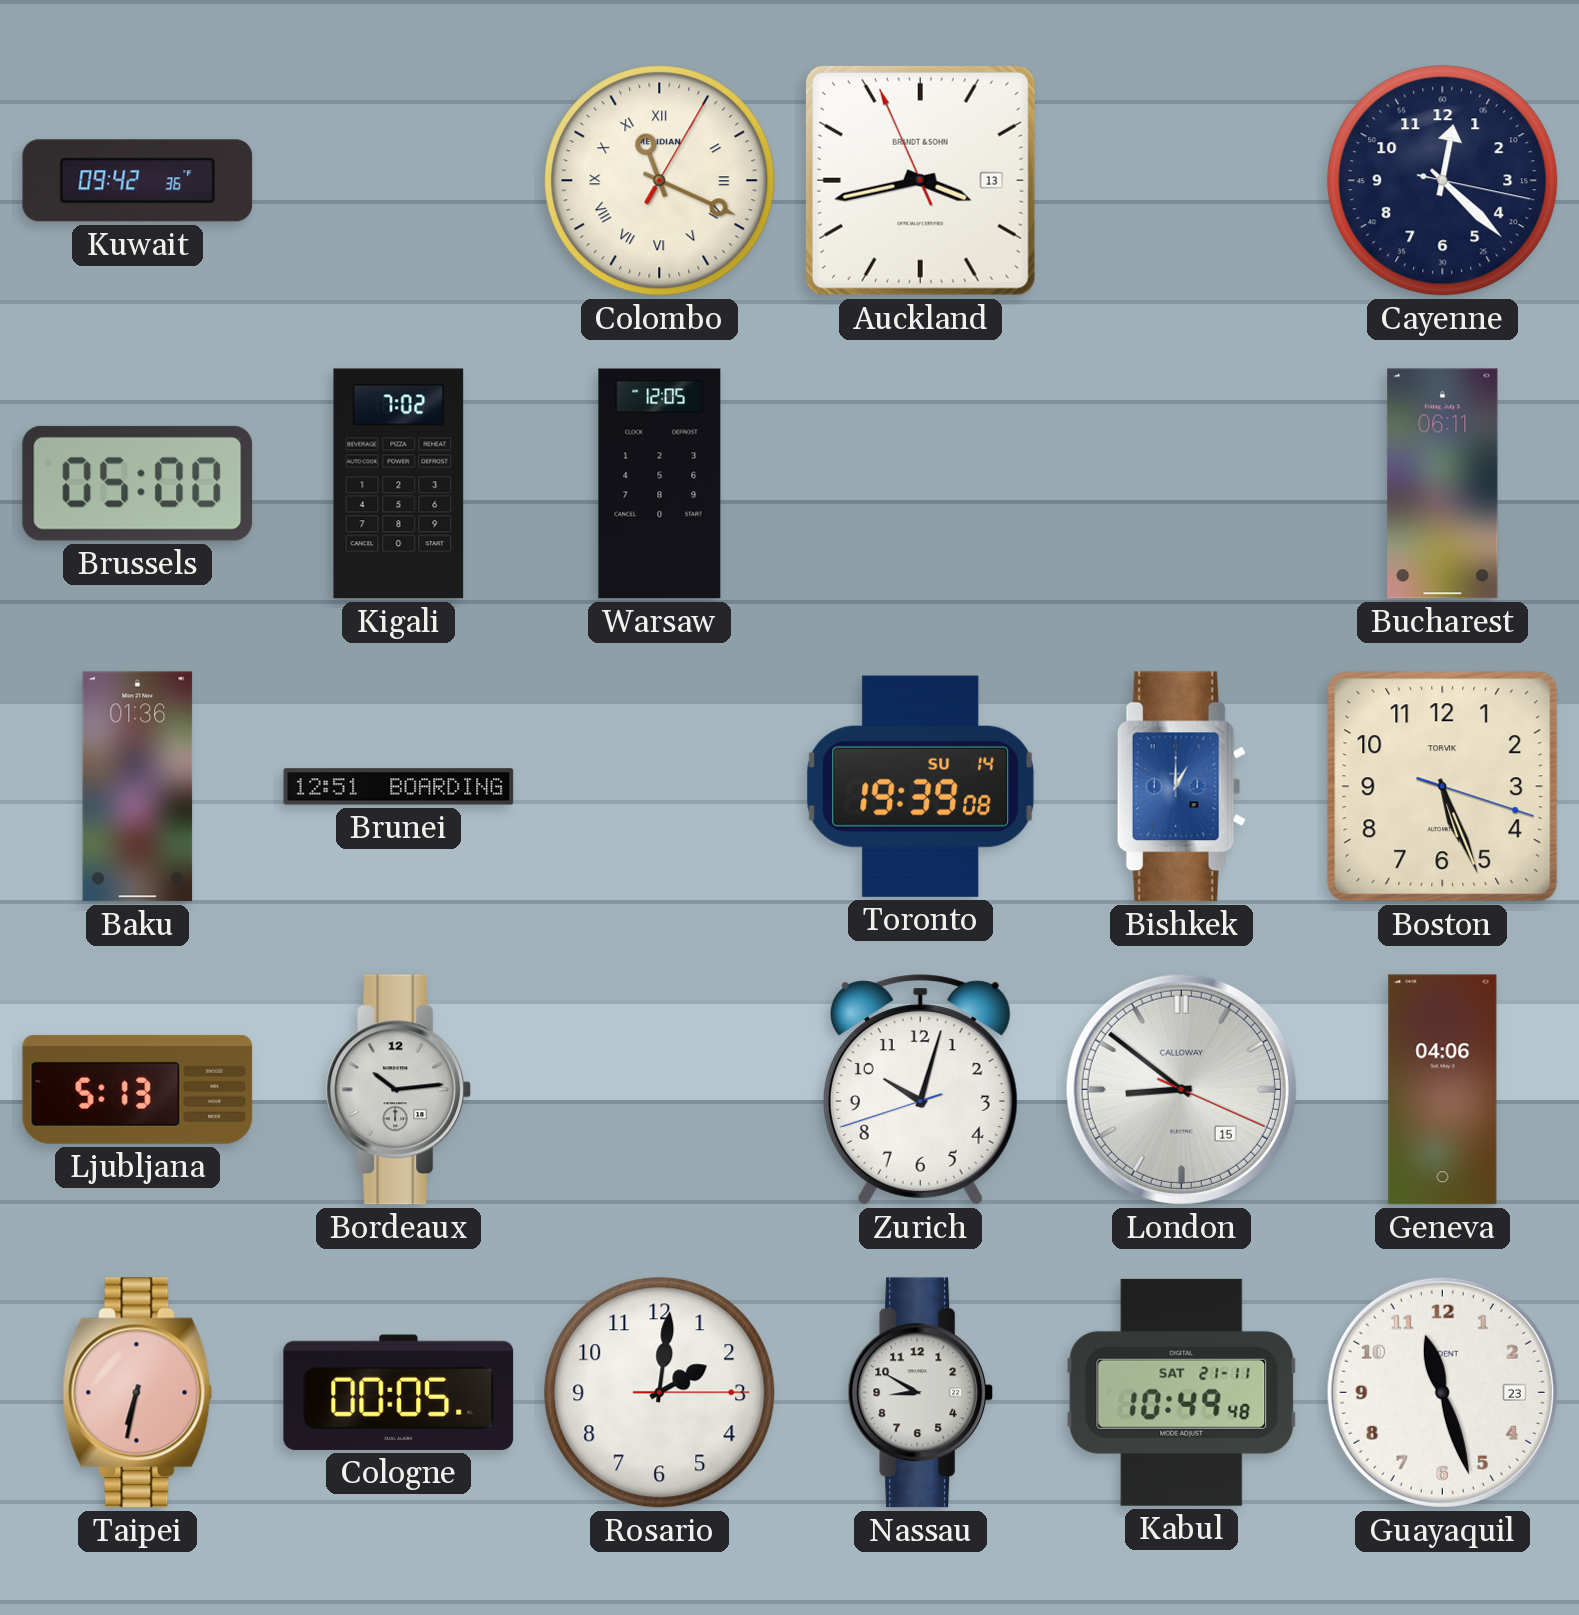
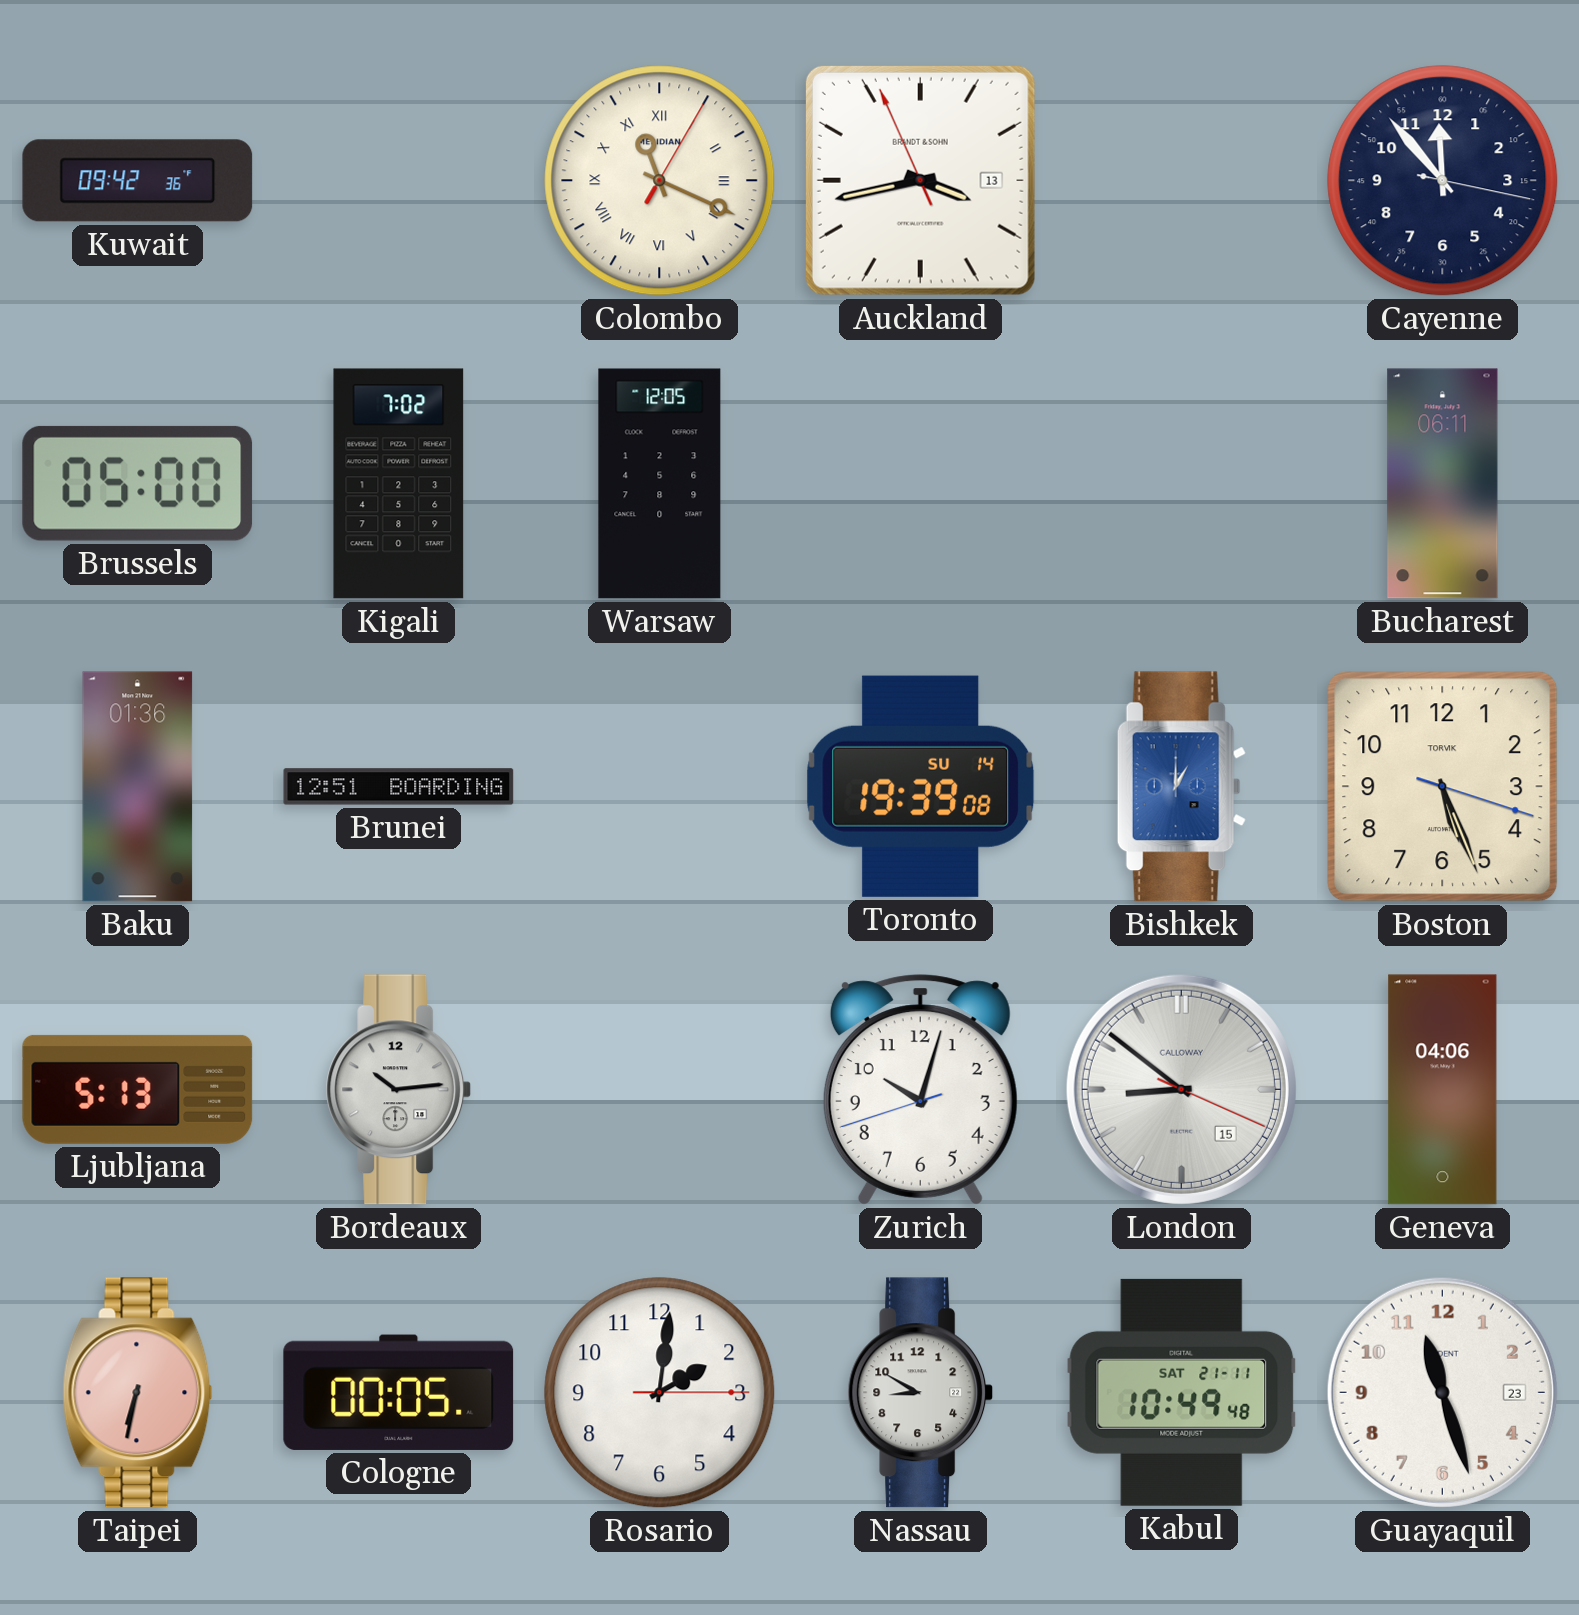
Cayenne: 12:22 -> 11:53
